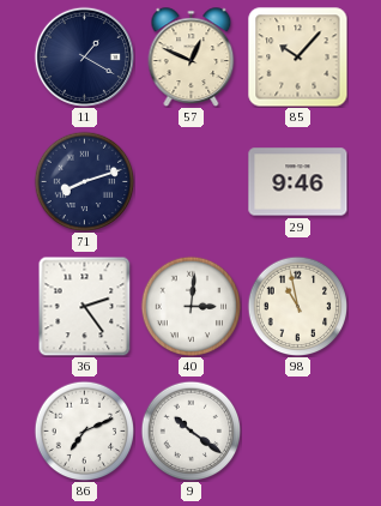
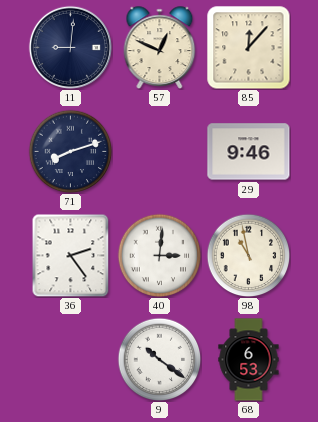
11: 1:20 -> 9:01
85: 10:07 -> 12:07
86: 7:11 -> none
68: none -> 6:53
